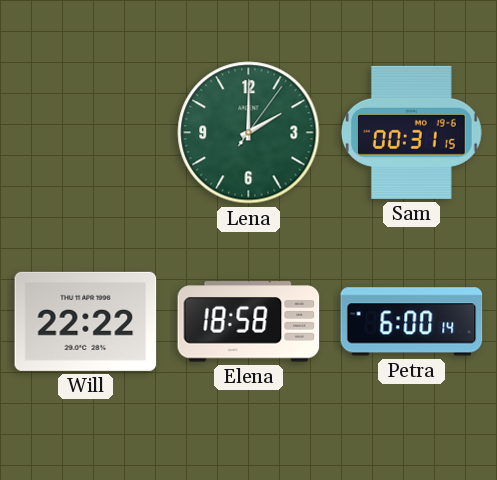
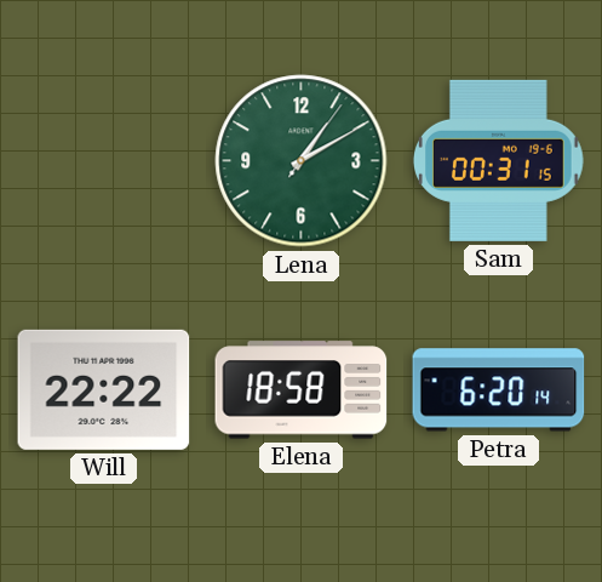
Lena: 2:00 -> 1:10
Petra: 6:00 -> 6:20
